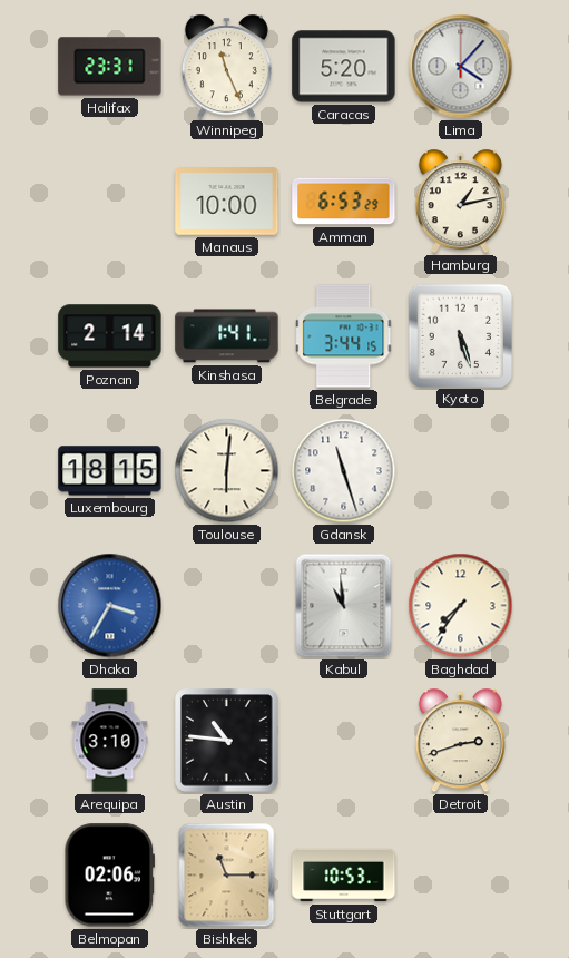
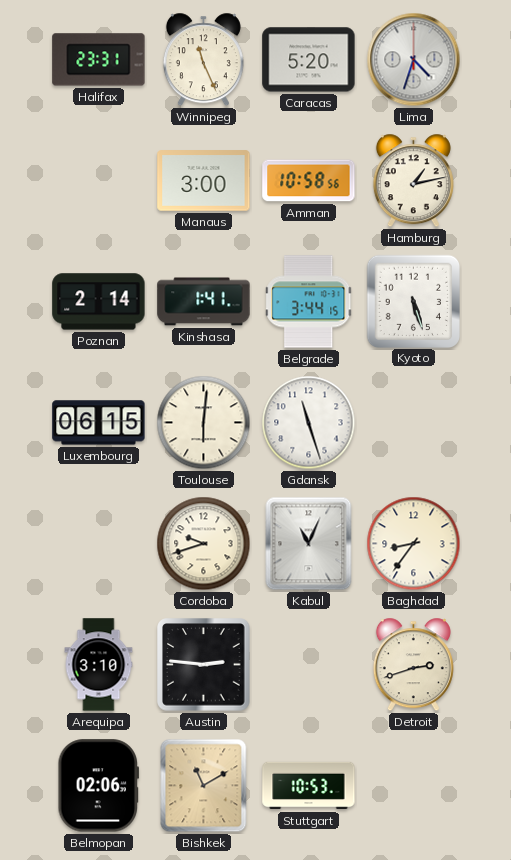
Lima: 4:07 -> 4:33
Manaus: 10:00 -> 3:00
Amman: 6:53 -> 10:58
Luxembourg: 18:15 -> 06:15
Dhaka: 3:35 -> none
Cordoba: none -> 9:42
Kabul: 10:59 -> 11:04
Baghdad: 7:36 -> 8:36
Austin: 10:46 -> 2:46
Bishkek: 11:15 -> 11:10
